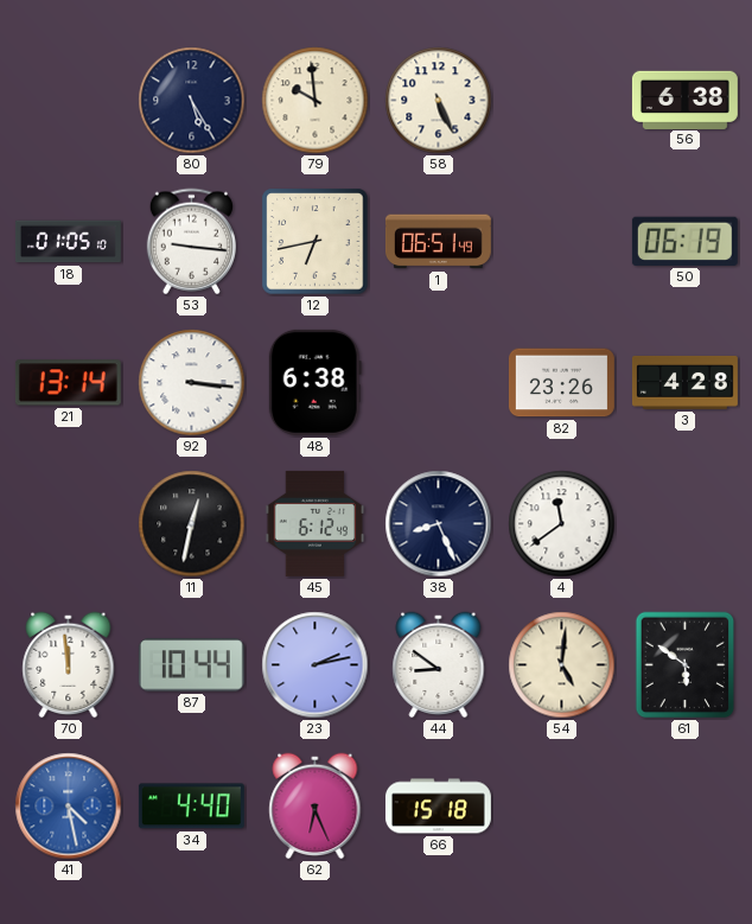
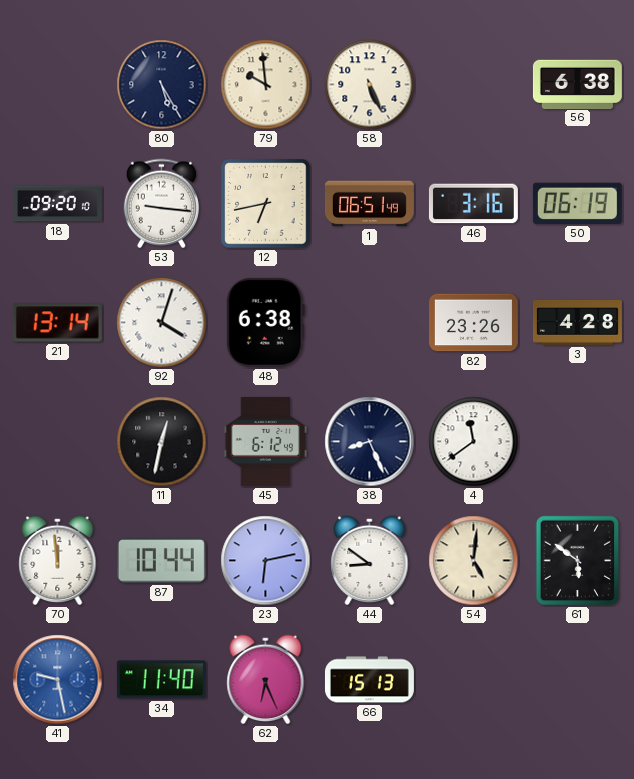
18: 01:05 -> 09:20
46: none -> 3:16
92: 3:16 -> 4:03
23: 2:13 -> 6:13
41: 4:28 -> 9:28
34: 4:40 -> 11:40
66: 15:18 -> 15:13
